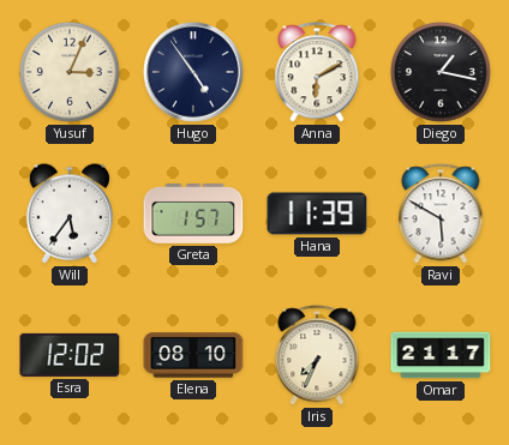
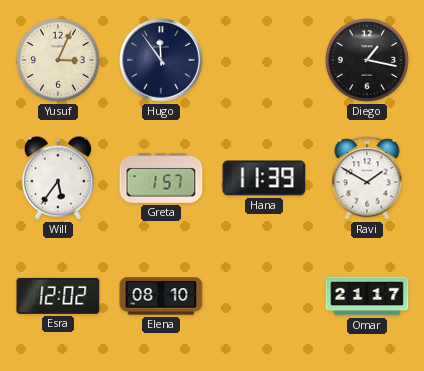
Hugo: 4:54 -> 11:54
Anna: 6:10 -> none
Ravi: 5:50 -> 1:50
Iris: 7:34 -> none
